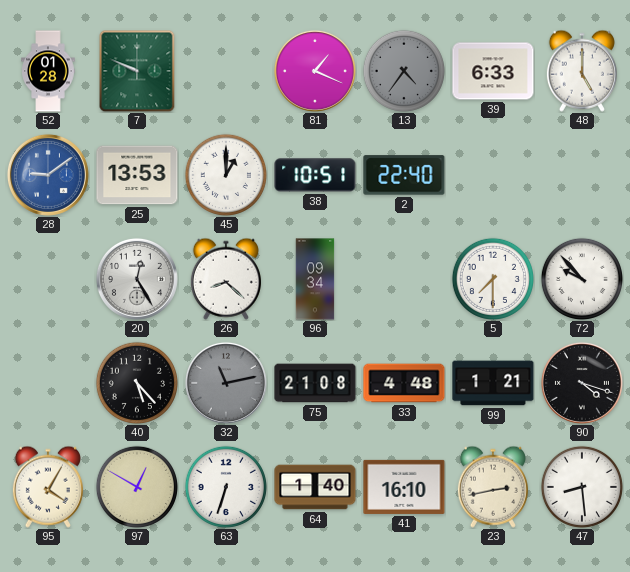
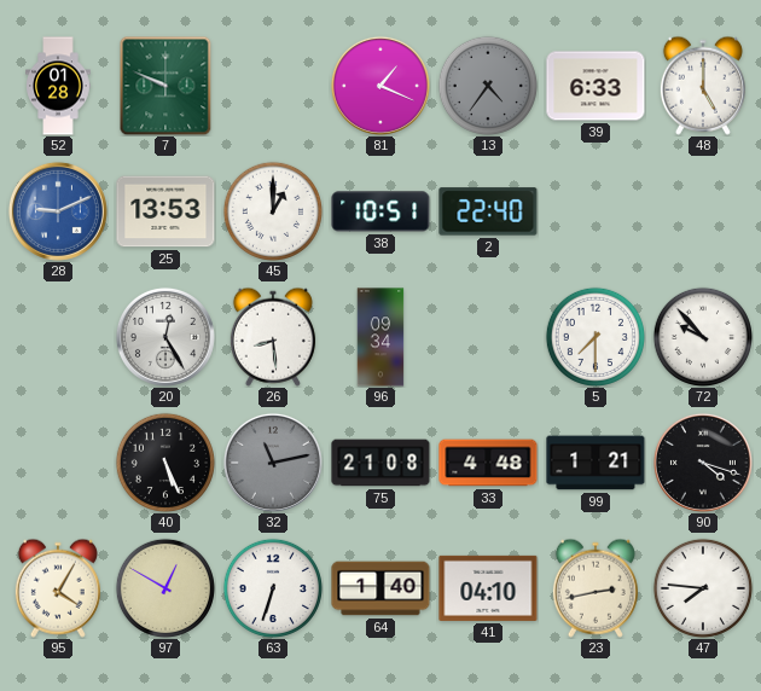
28: 9:09 -> 9:11
26: 8:22 -> 8:29
40: 5:23 -> 5:26
41: 16:10 -> 04:10
47: 8:29 -> 7:46
